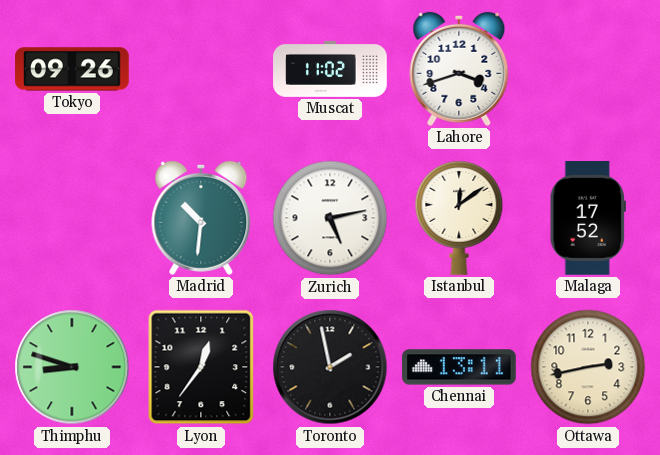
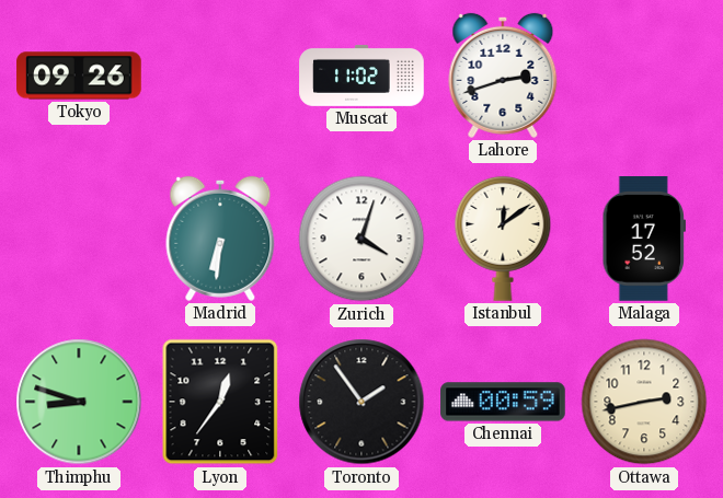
Lahore: 3:42 -> 2:42
Madrid: 10:31 -> 6:31
Zurich: 5:13 -> 4:03
Toronto: 1:58 -> 1:54
Chennai: 13:11 -> 00:59
